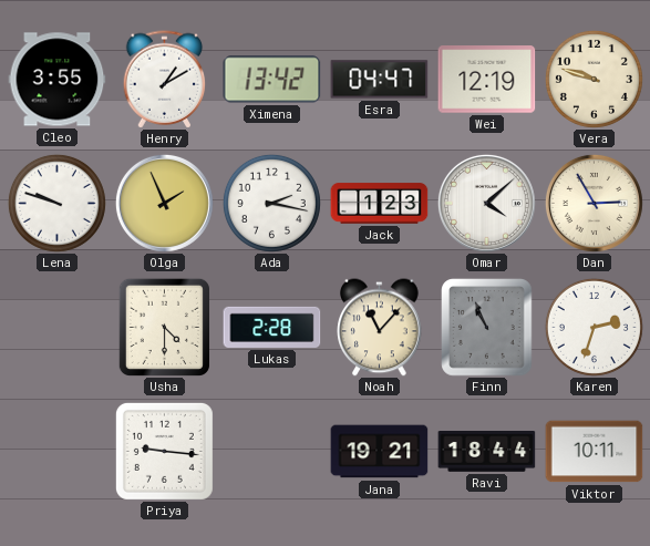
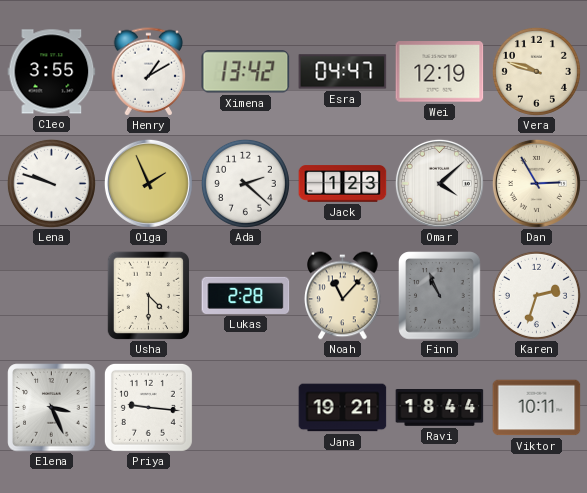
Ada: 2:17 -> 2:22
Elena: none -> 3:26
